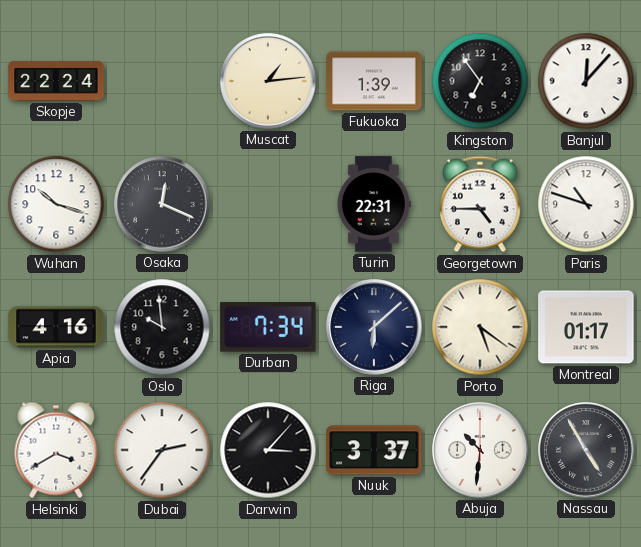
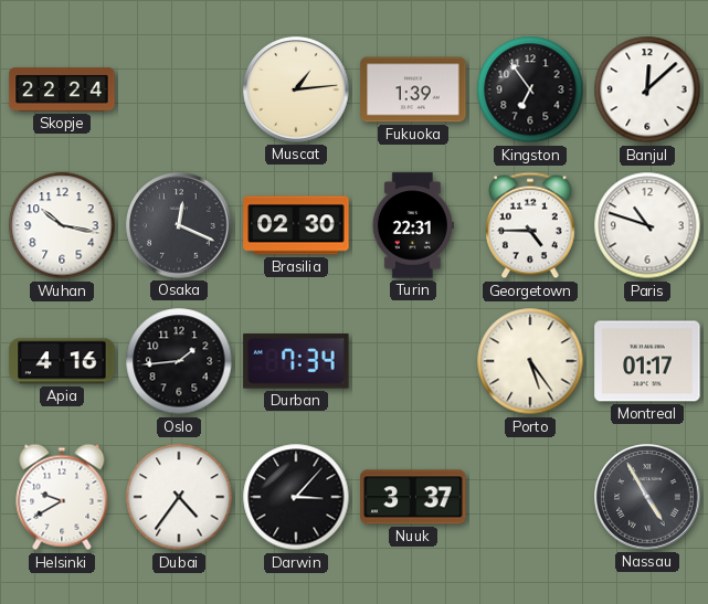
Banjul: 12:07 -> 12:08
Wuhan: 10:18 -> 10:17
Brasilia: none -> 02:30
Oslo: 9:59 -> 1:44
Riga: 6:08 -> none
Porto: 5:21 -> 5:24
Helsinki: 3:40 -> 9:40
Dubai: 2:36 -> 4:36
Abuja: 10:31 -> none
